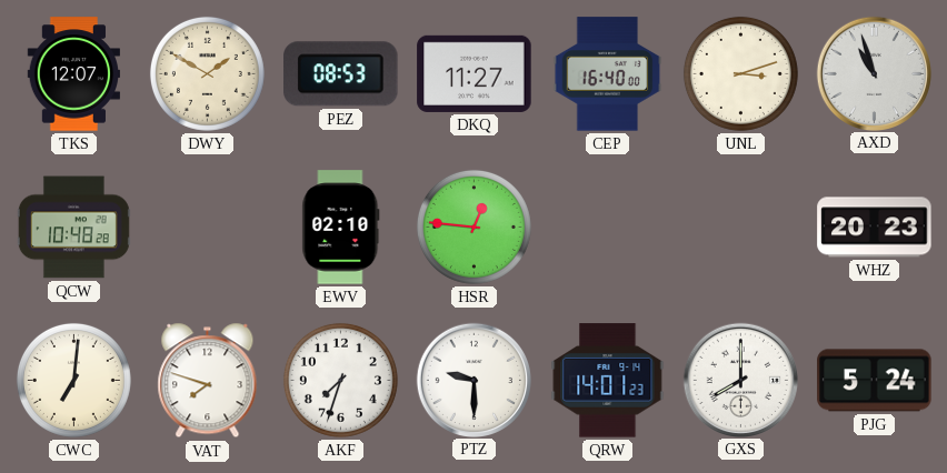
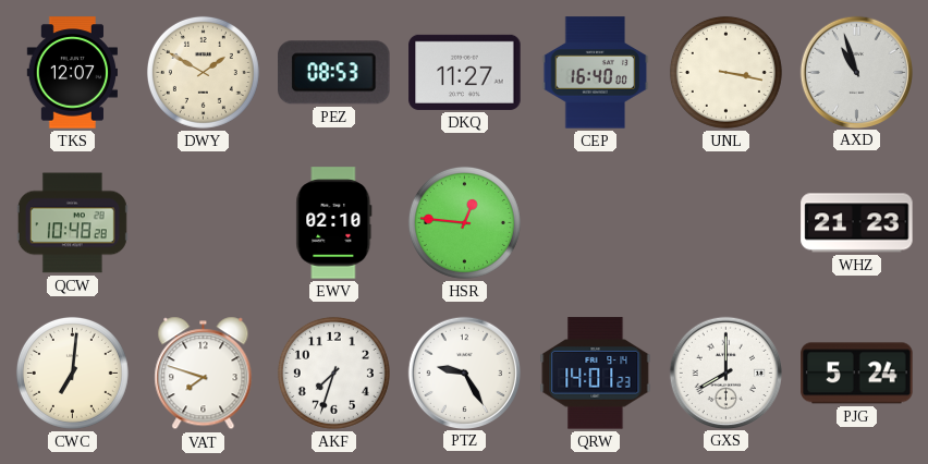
UNL: 3:12 -> 3:17
WHZ: 20:23 -> 21:23
PTZ: 9:30 -> 9:25
